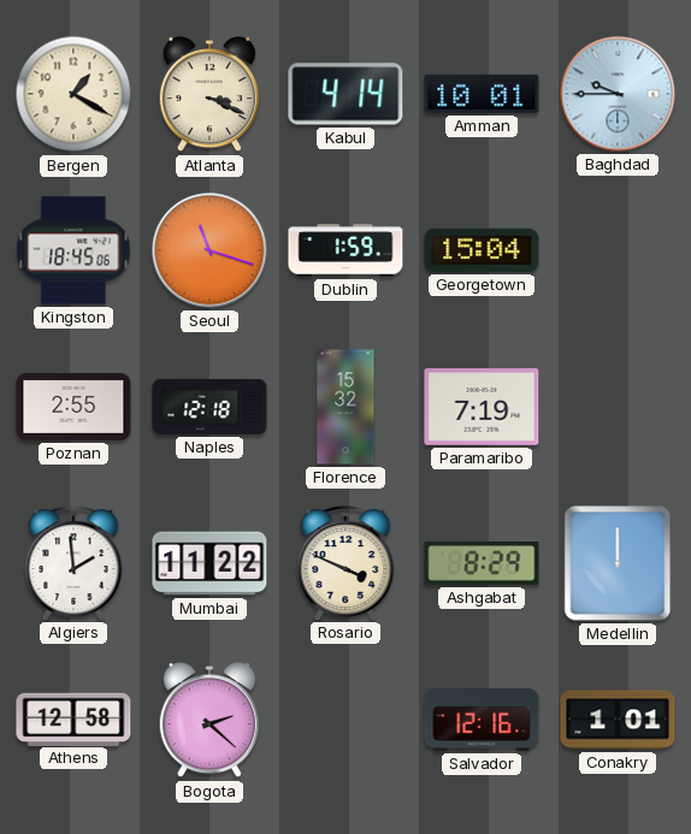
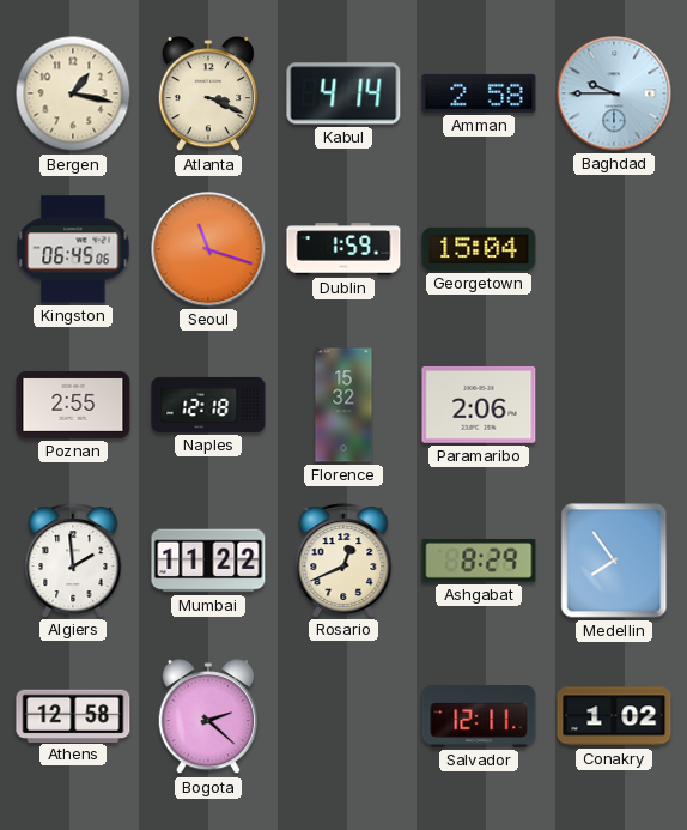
Bergen: 1:20 -> 1:17
Amman: 10:01 -> 2:58
Kingston: 18:45 -> 06:45
Paramaribo: 7:19 -> 2:06
Rosario: 3:49 -> 12:41
Medellin: 12:00 -> 7:54
Salvador: 12:16 -> 12:11
Conakry: 1:01 -> 1:02
